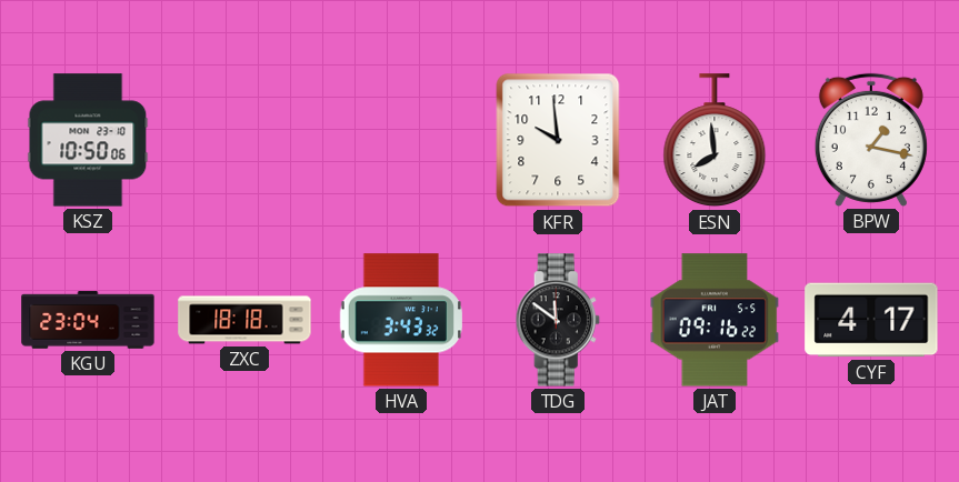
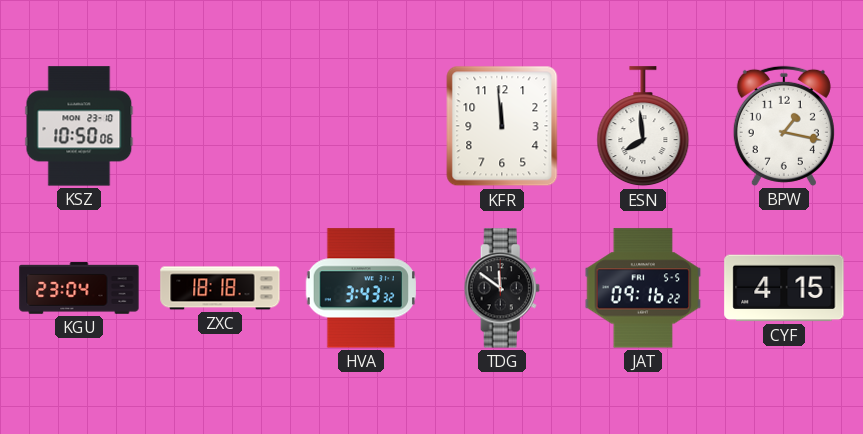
KFR: 9:59 -> 11:59
CYF: 4:17 -> 4:15
